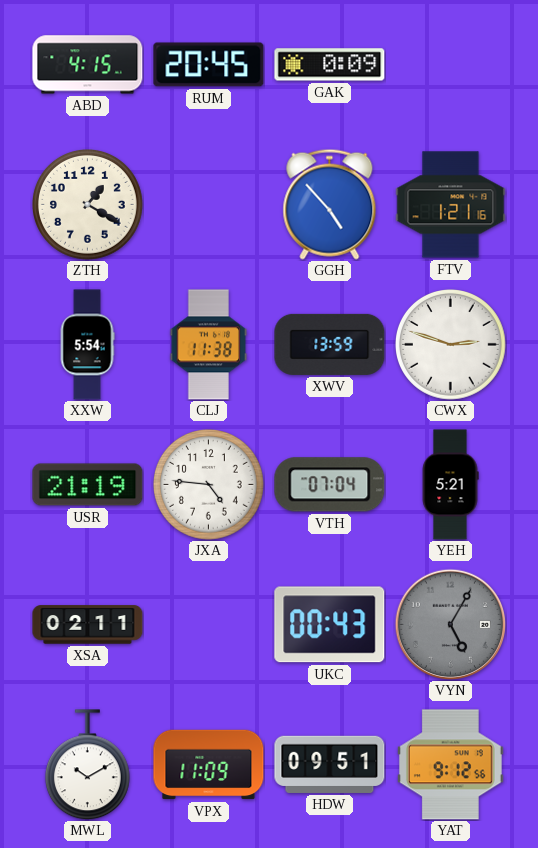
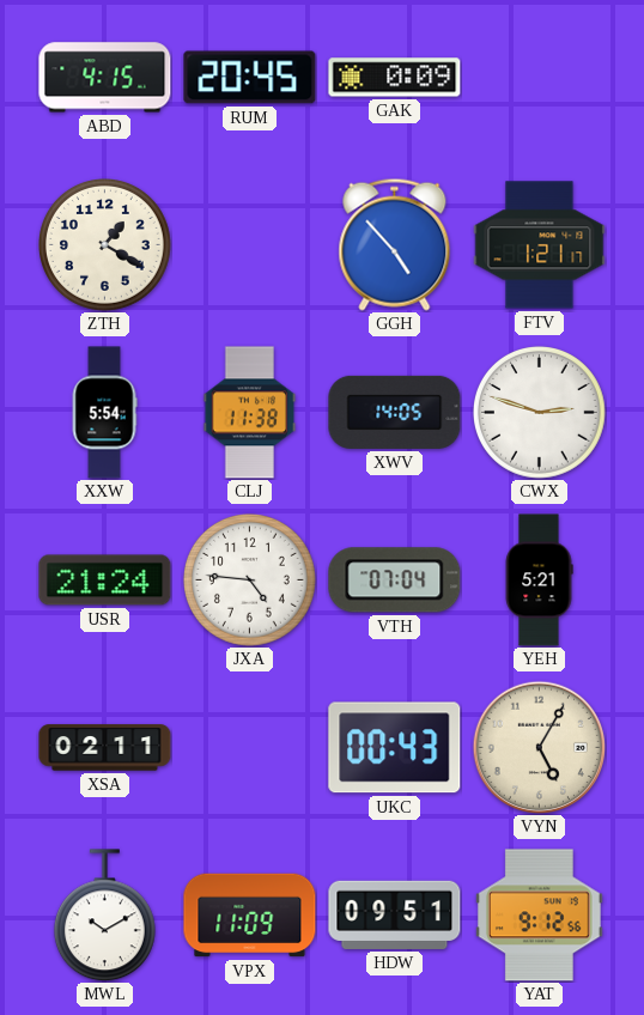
FTV: 1:21:16 -> 1:21:17
XWV: 13:59 -> 14:05
USR: 21:19 -> 21:24
VYN dial: grey -> cream
